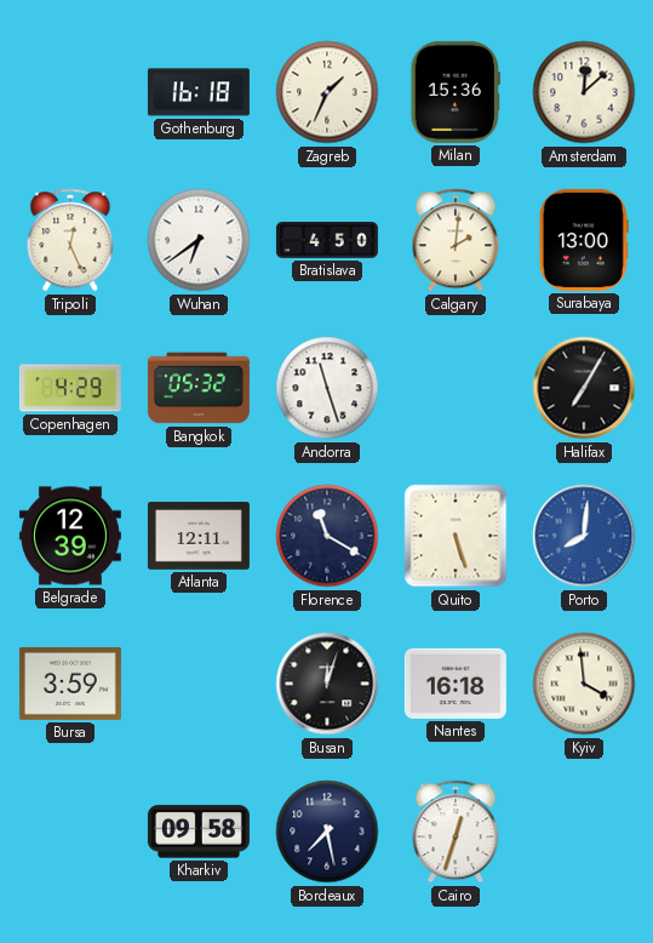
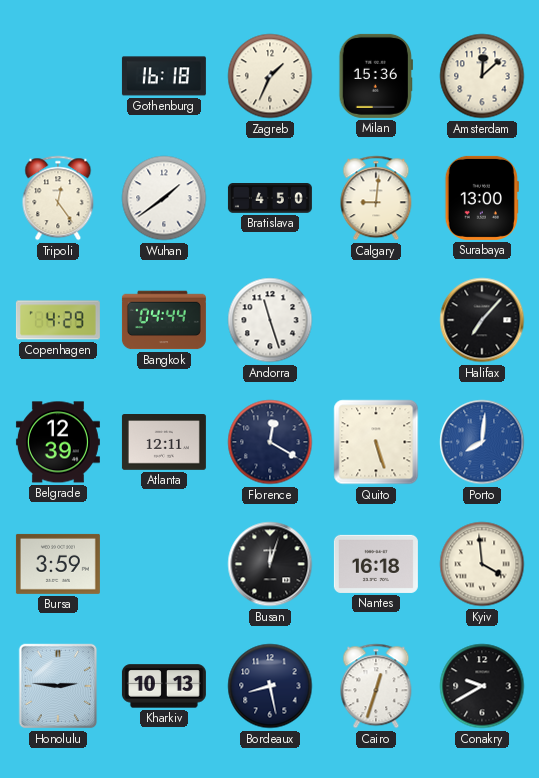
Tripoli: 12:26 -> 12:24
Wuhan: 6:39 -> 1:39
Calgary: 2:01 -> 9:01
Bangkok: 05:32 -> 04:44
Halifax: 7:05 -> 7:07
Florence: 11:20 -> 12:20
Honolulu: none -> 2:46
Kharkiv: 09:58 -> 10:13
Bordeaux: 7:28 -> 8:28
Conakry: none -> 9:40
